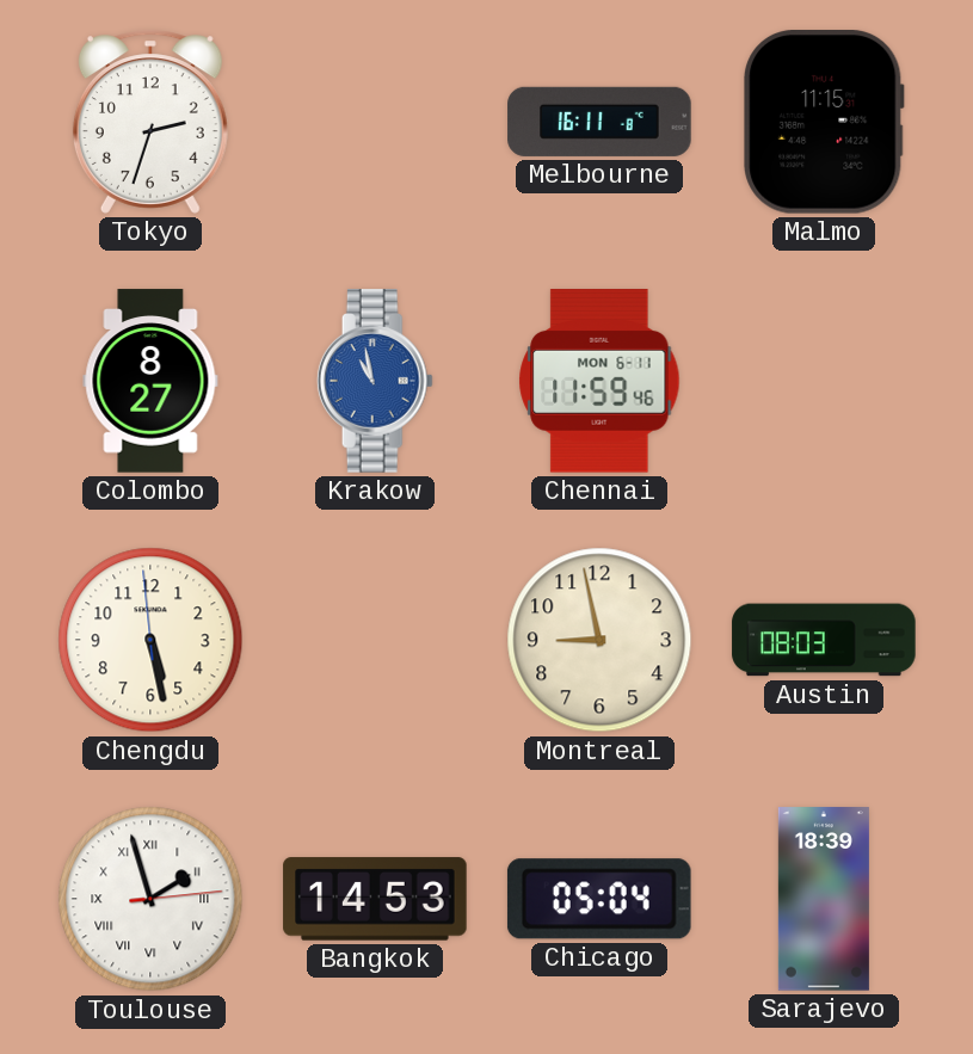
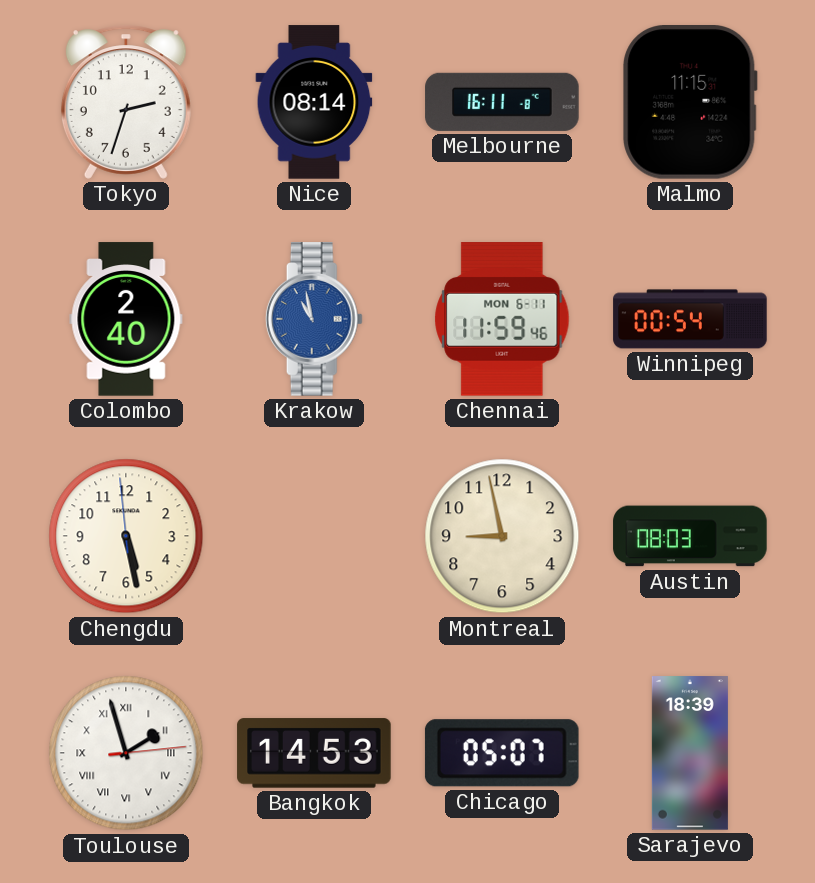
Nice: none -> 08:14
Colombo: 8:27 -> 2:40
Winnipeg: none -> 00:54
Chicago: 05:04 -> 05:07
